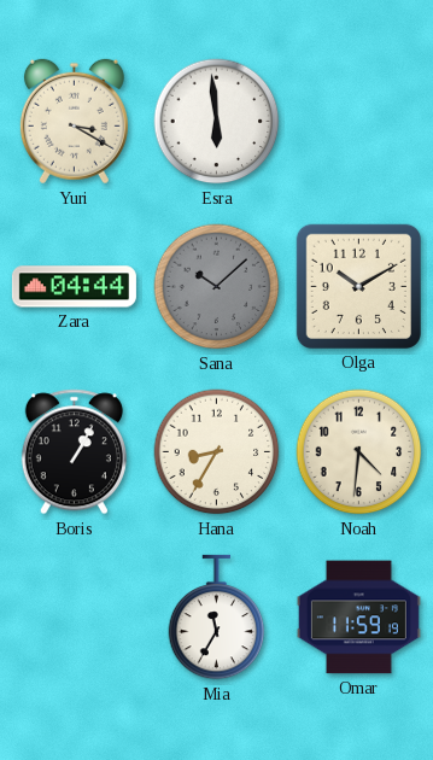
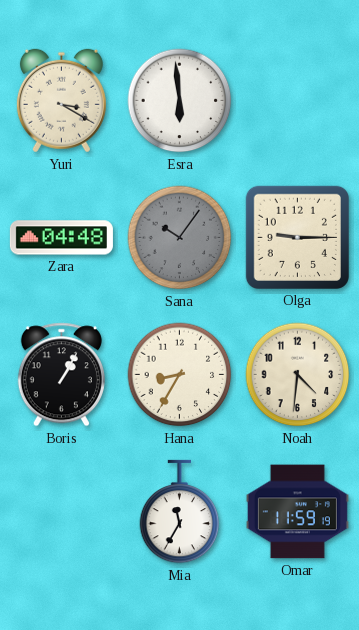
Zara: 04:44 -> 04:48
Sana: 10:08 -> 10:06
Olga: 10:10 -> 9:15
